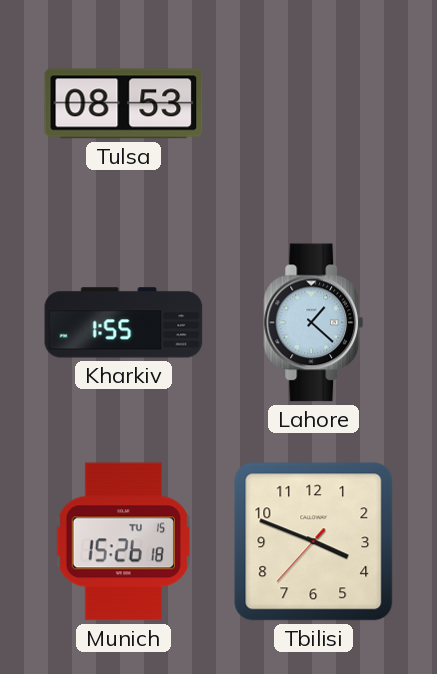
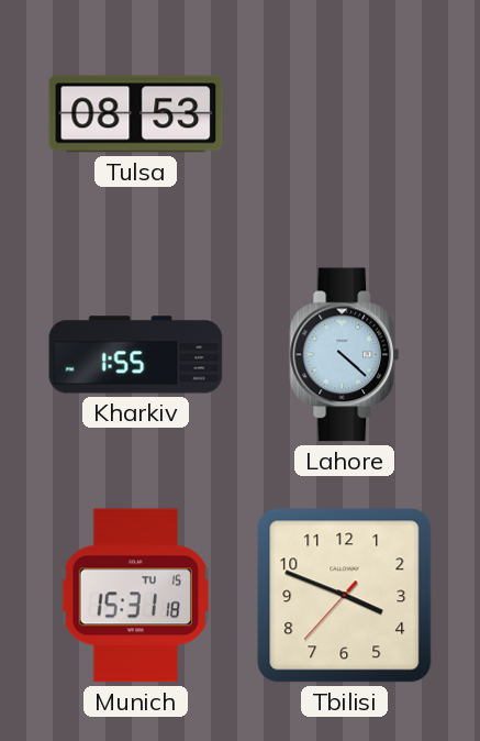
Lahore: 1:22 -> 4:22
Munich: 15:26 -> 15:31
